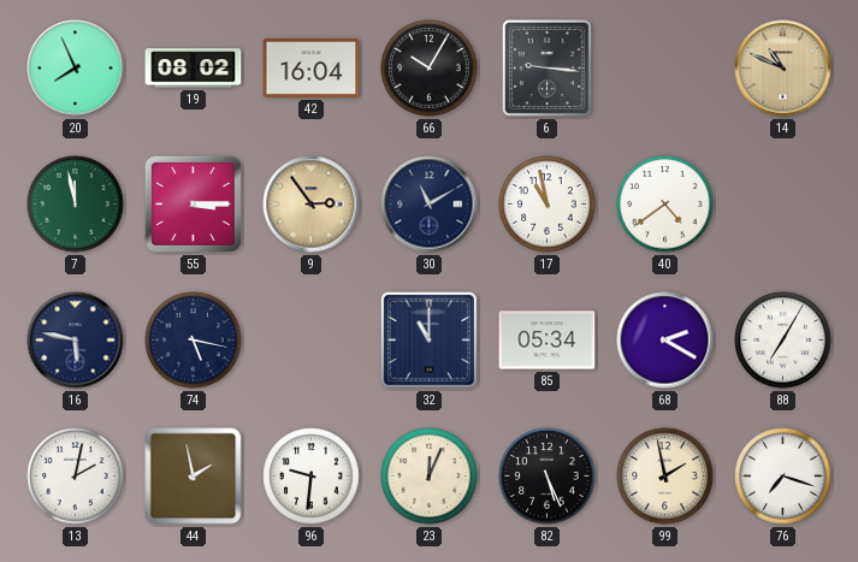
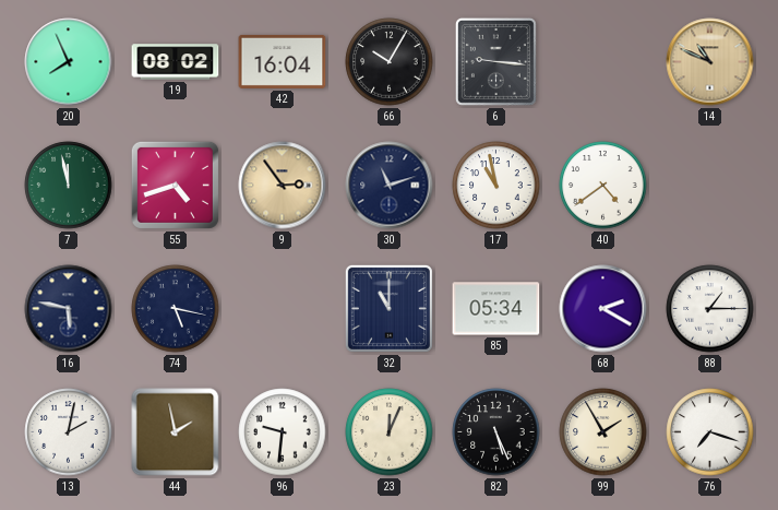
55: 3:15 -> 4:42
30: 11:10 -> 11:12
88: 7:05 -> 1:15
99: 1:58 -> 1:55
